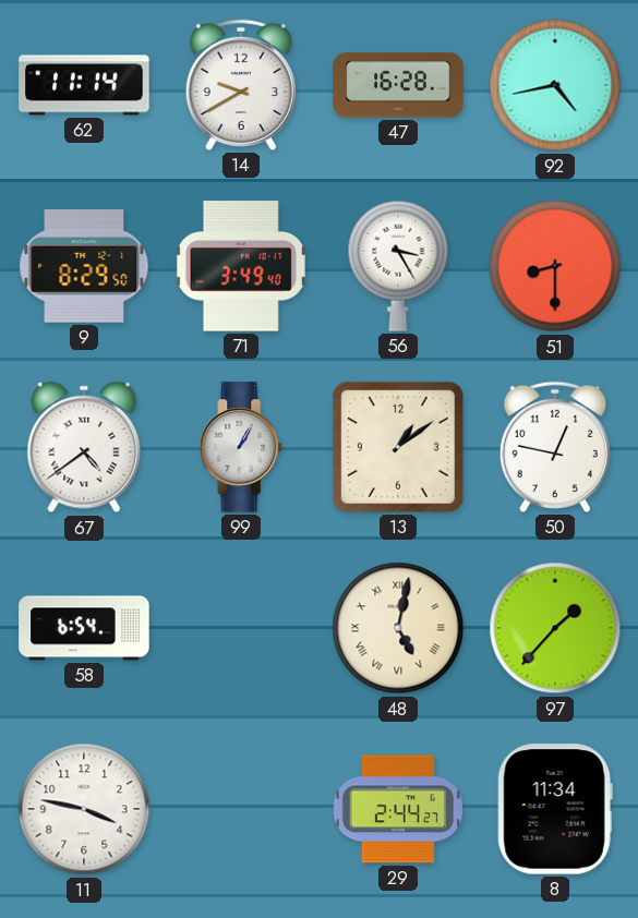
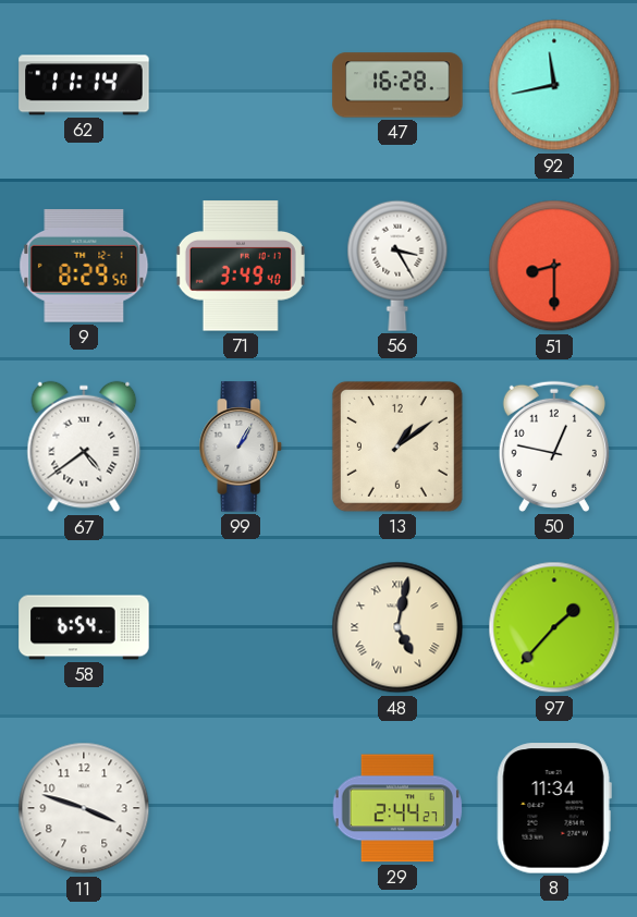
14: 9:40 -> none
92: 4:43 -> 11:43
11: 3:47 -> 3:48
